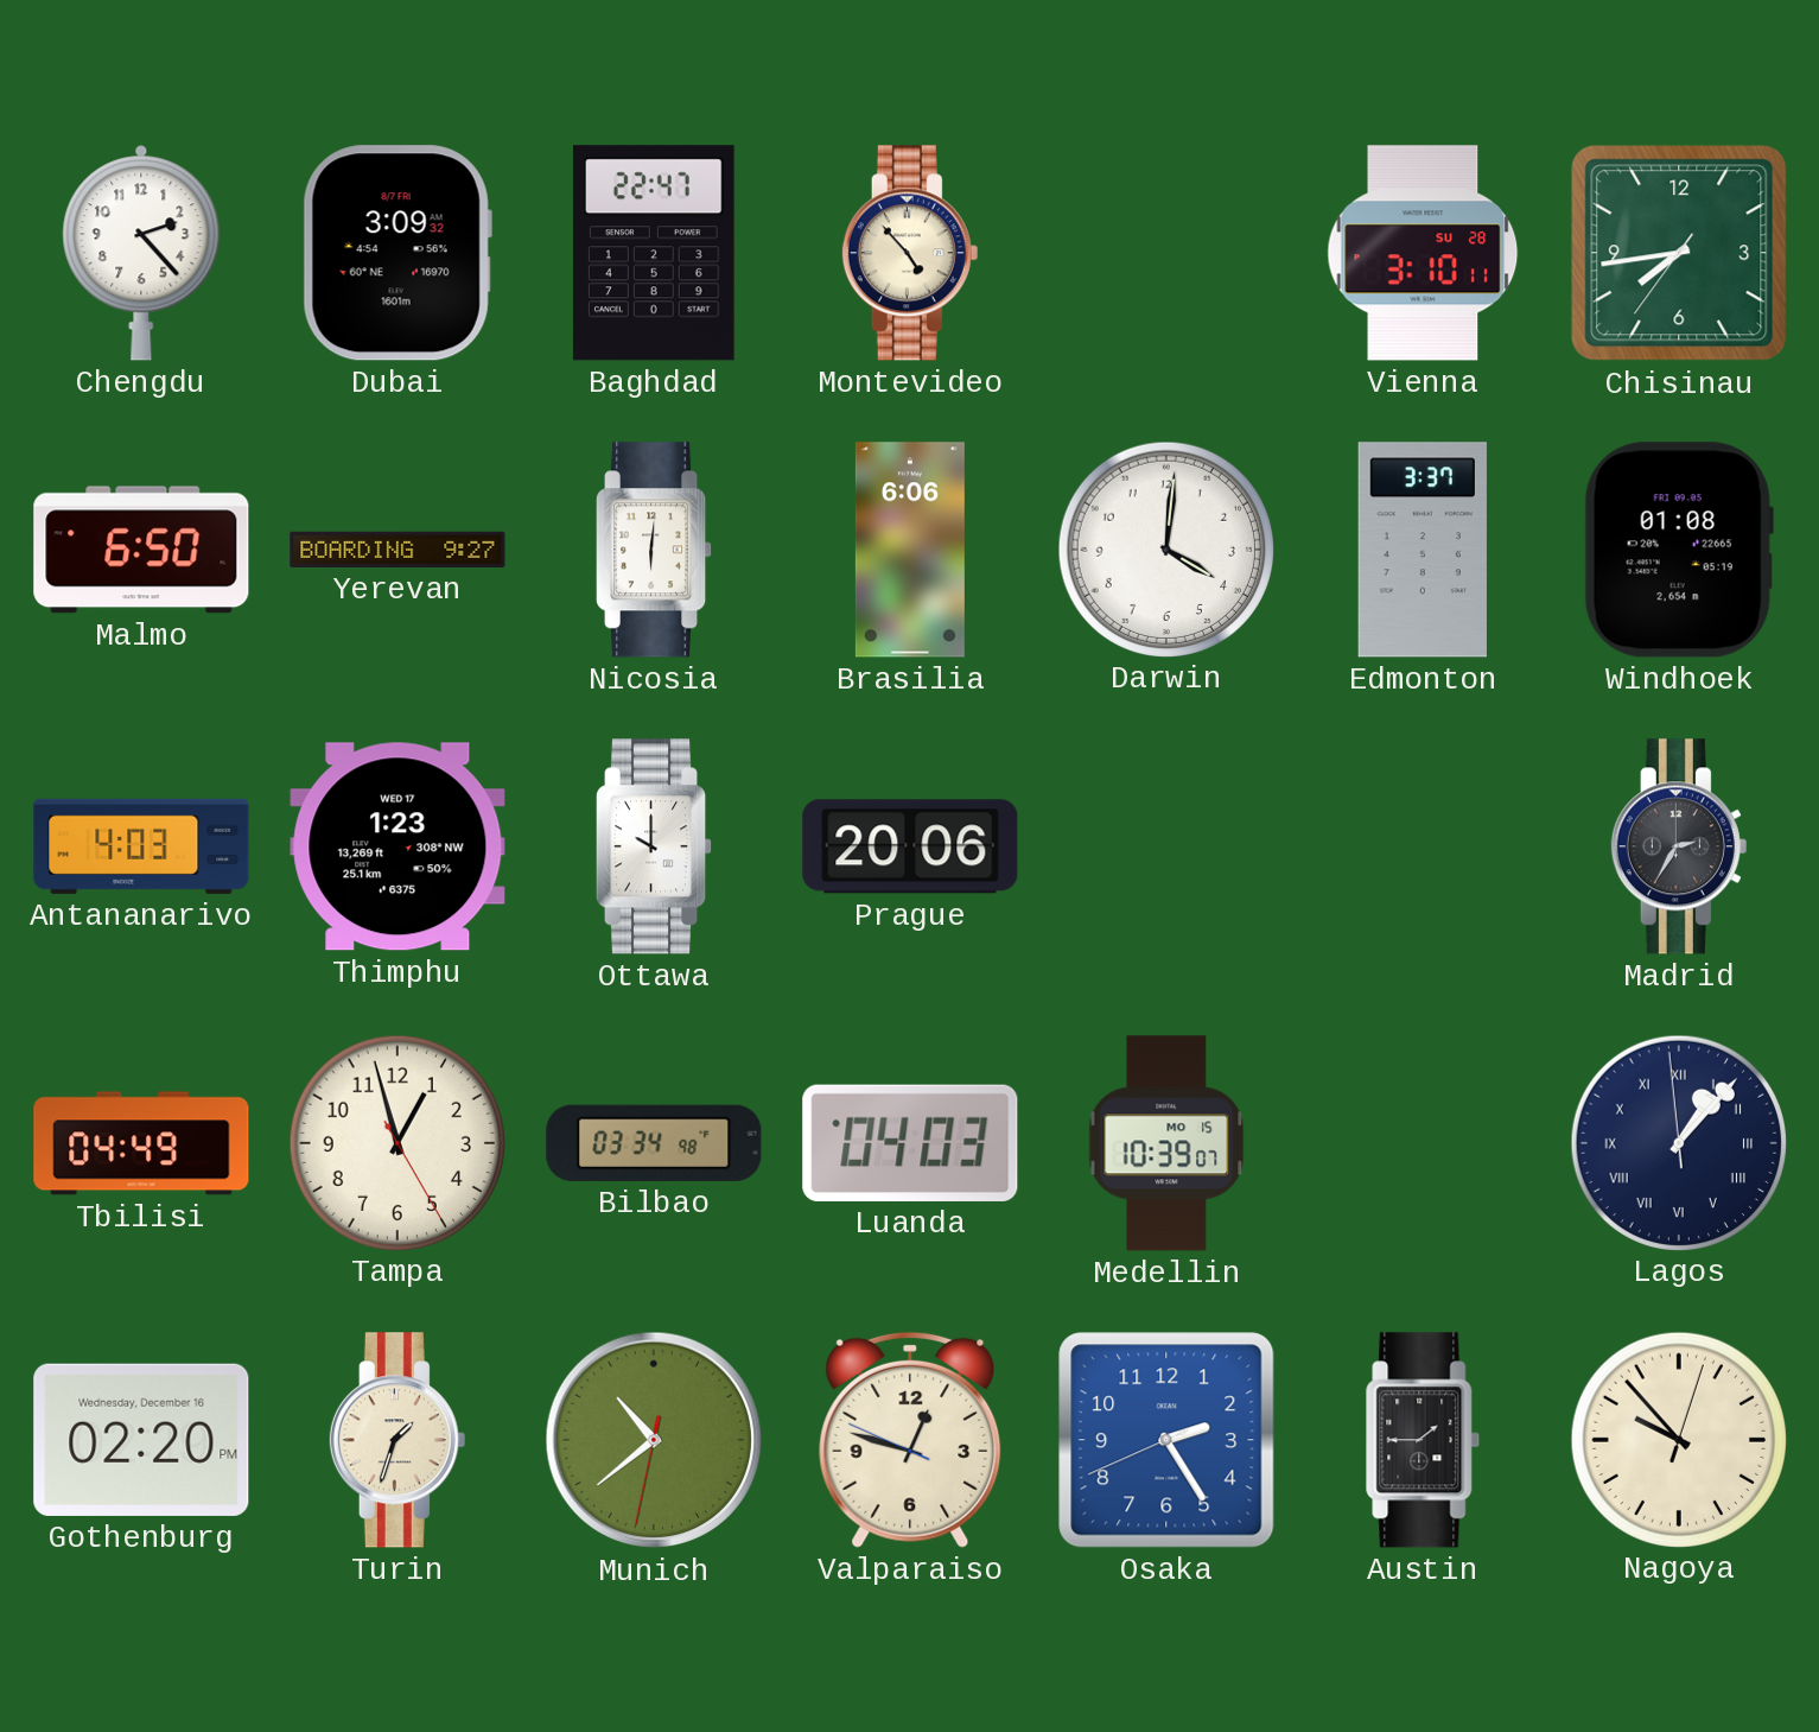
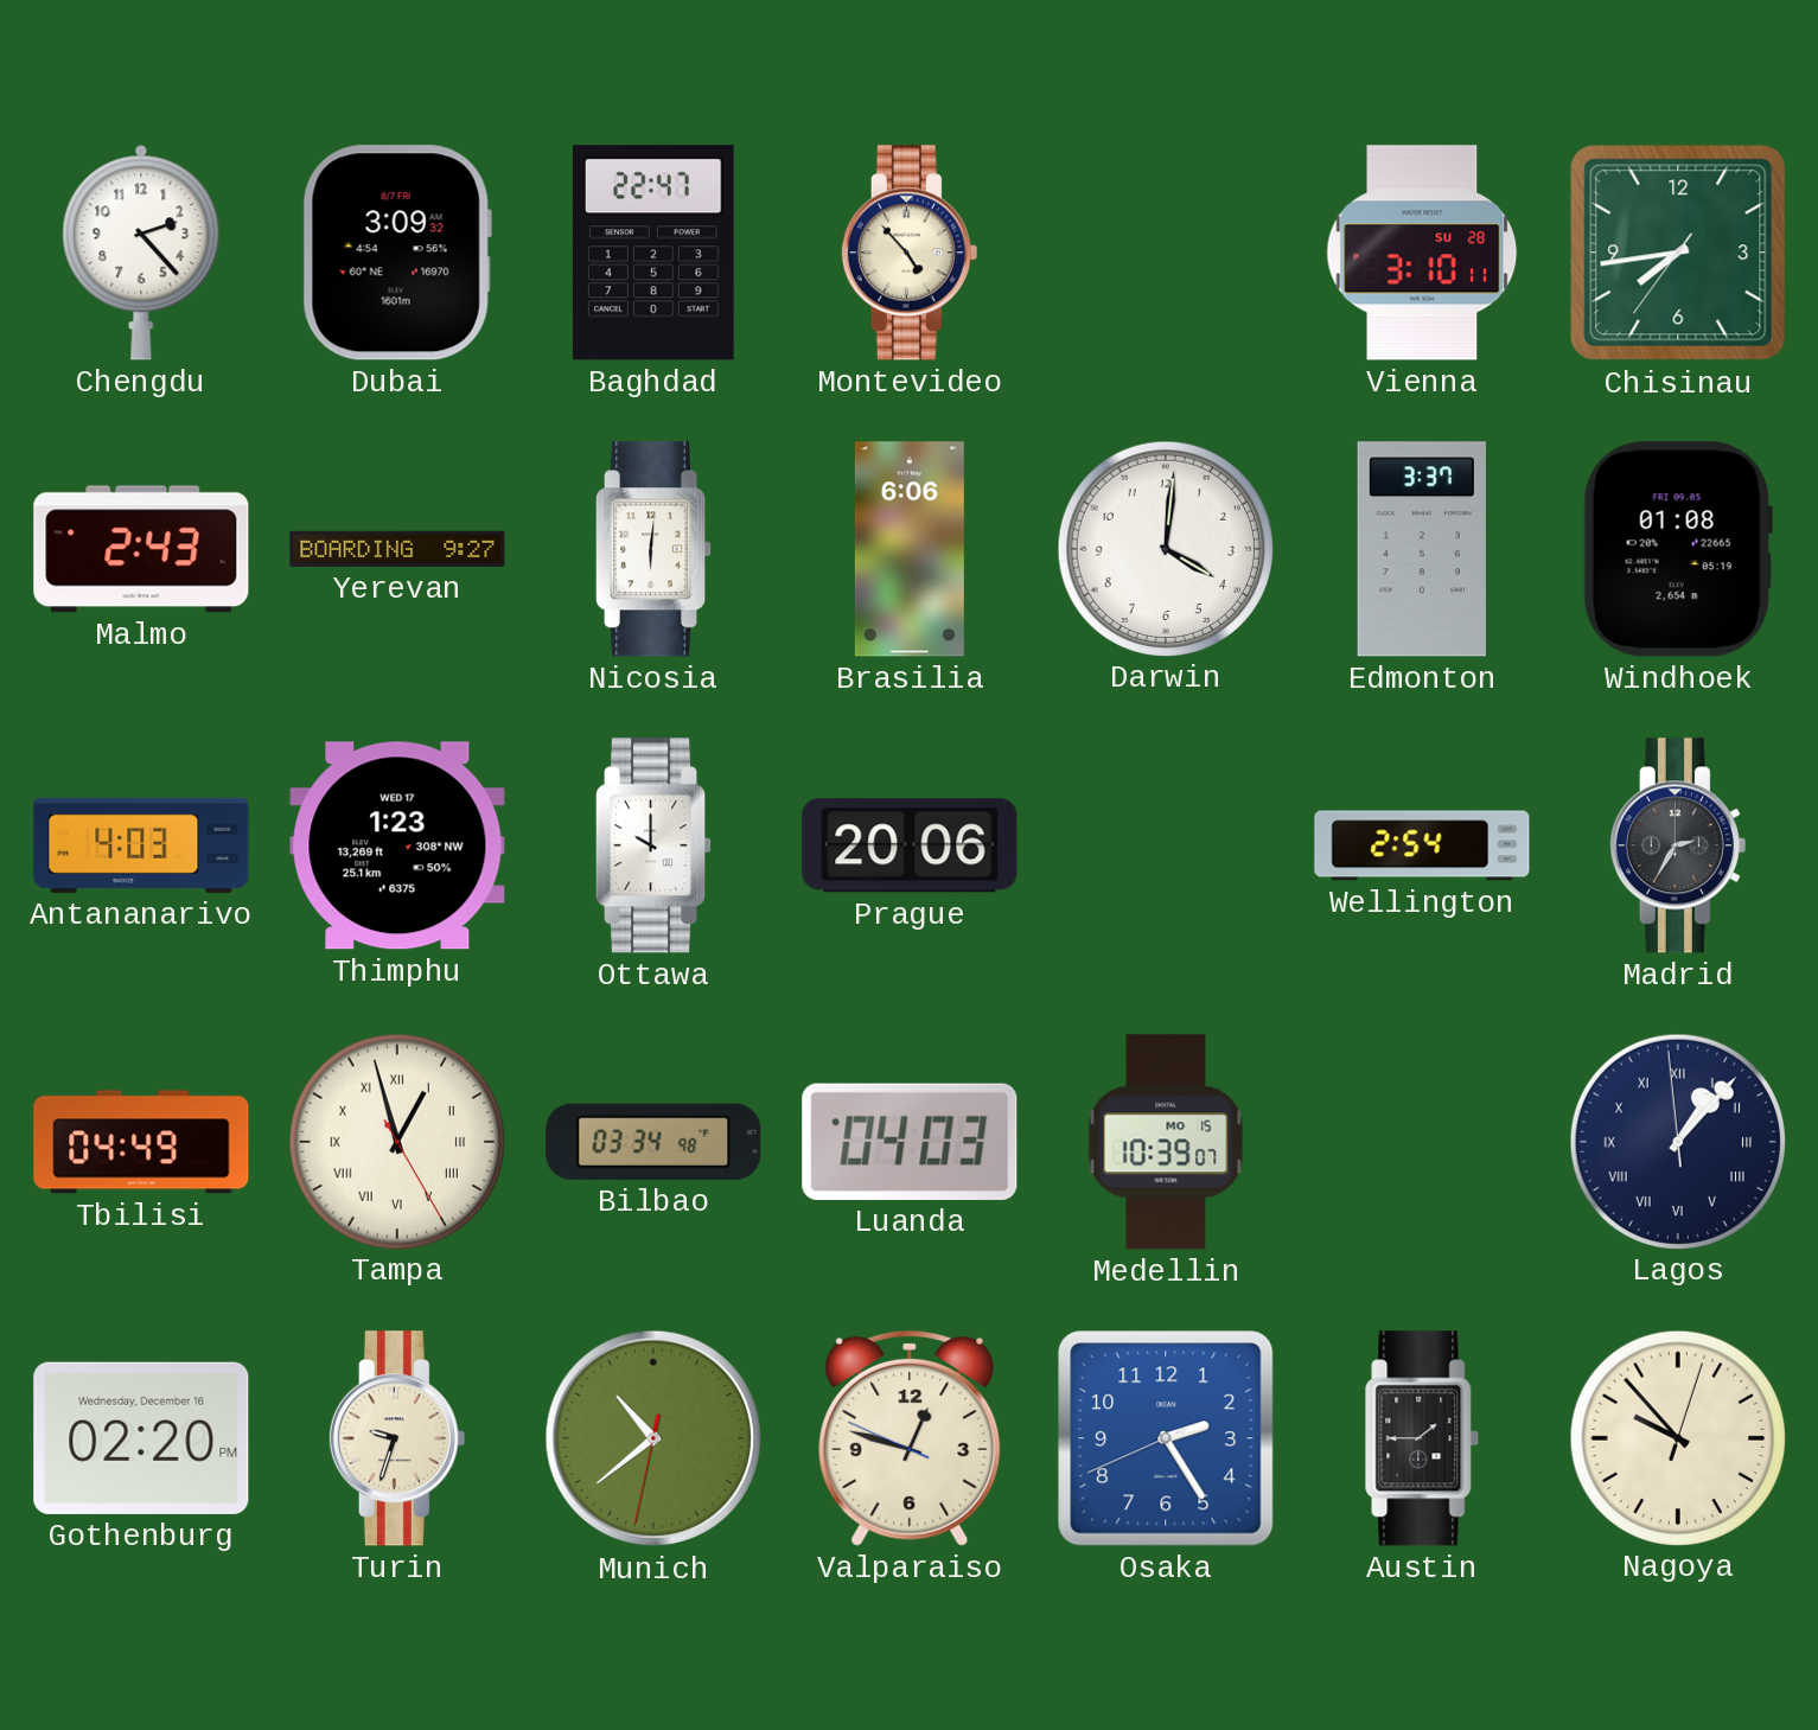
Malmo: 6:50 -> 2:43
Wellington: none -> 2:54
Tampa numerals: Arabic -> Roman
Turin: 1:33 -> 9:33
